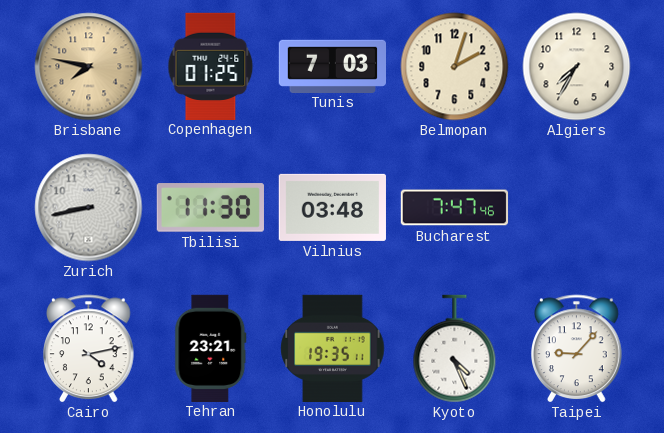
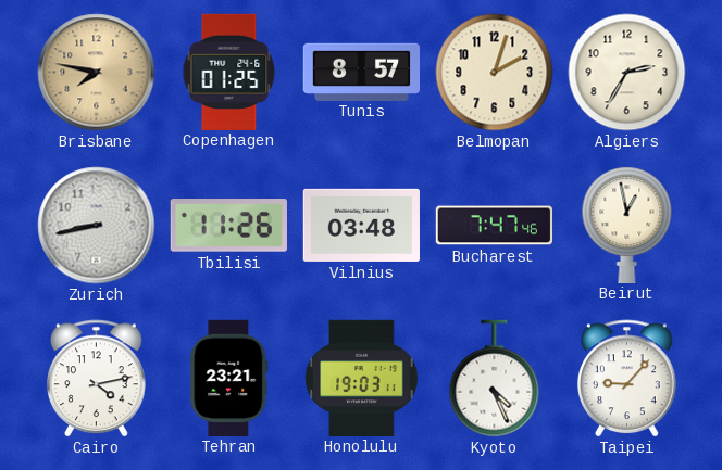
Tunis: 7:03 -> 8:57
Algiers: 7:35 -> 2:35
Tbilisi: 11:30 -> 11:26
Beirut: none -> 12:58
Honolulu: 19:35 -> 19:03
